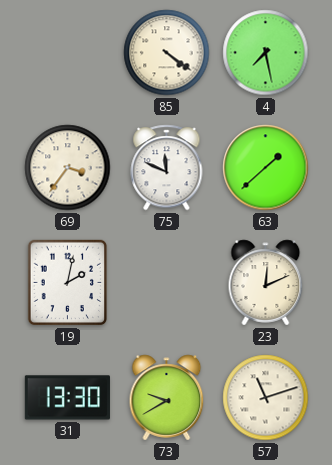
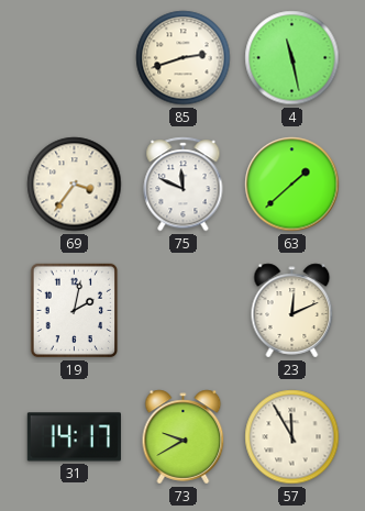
85: 4:21 -> 2:42
4: 7:28 -> 11:28
31: 13:30 -> 14:17
57: 11:12 -> 11:55
